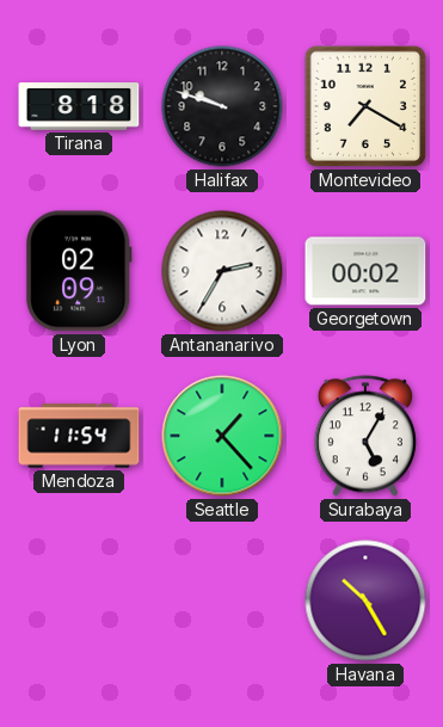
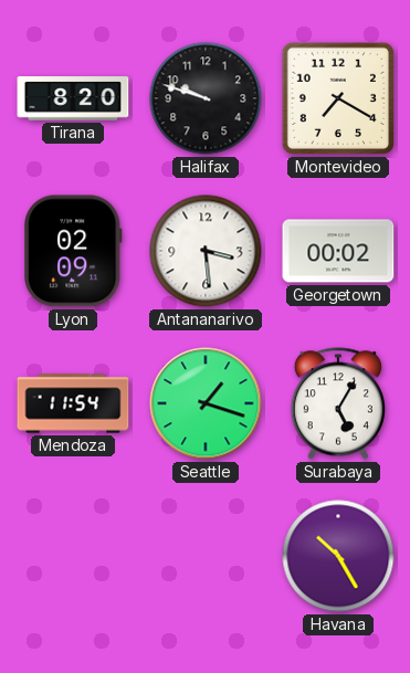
Tirana: 8:18 -> 8:20
Antananarivo: 2:35 -> 3:29
Seattle: 1:23 -> 1:18
